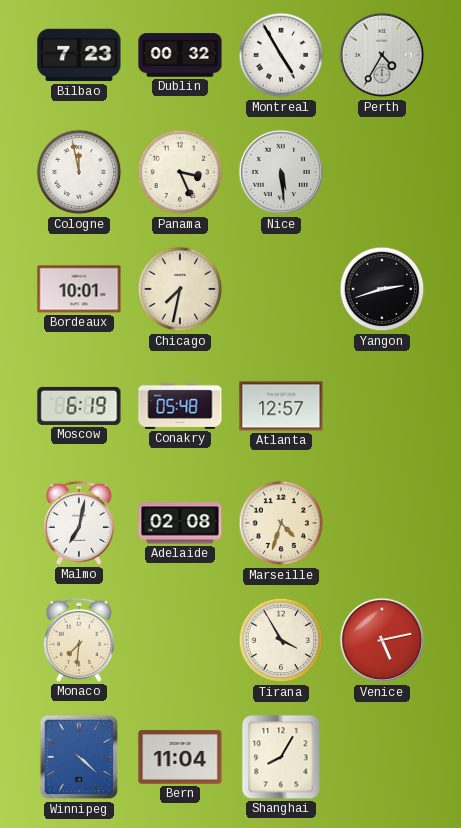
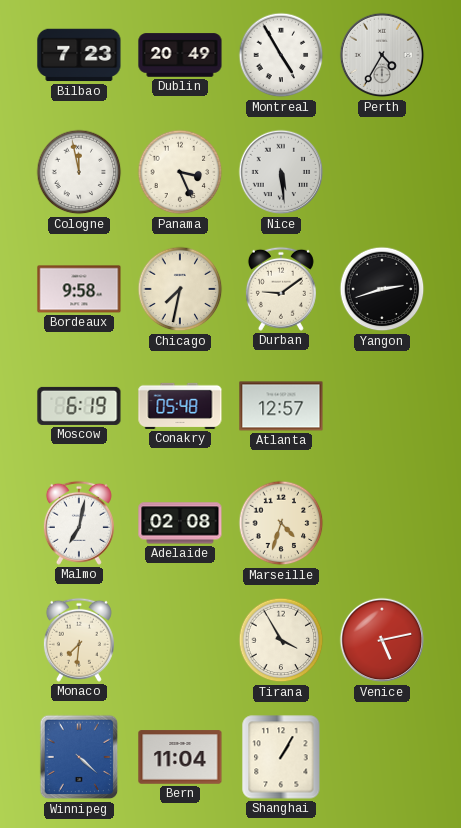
Dublin: 00:32 -> 20:49
Bordeaux: 10:01 -> 9:58
Durban: none -> 9:09
Shanghai: 8:05 -> 1:05
